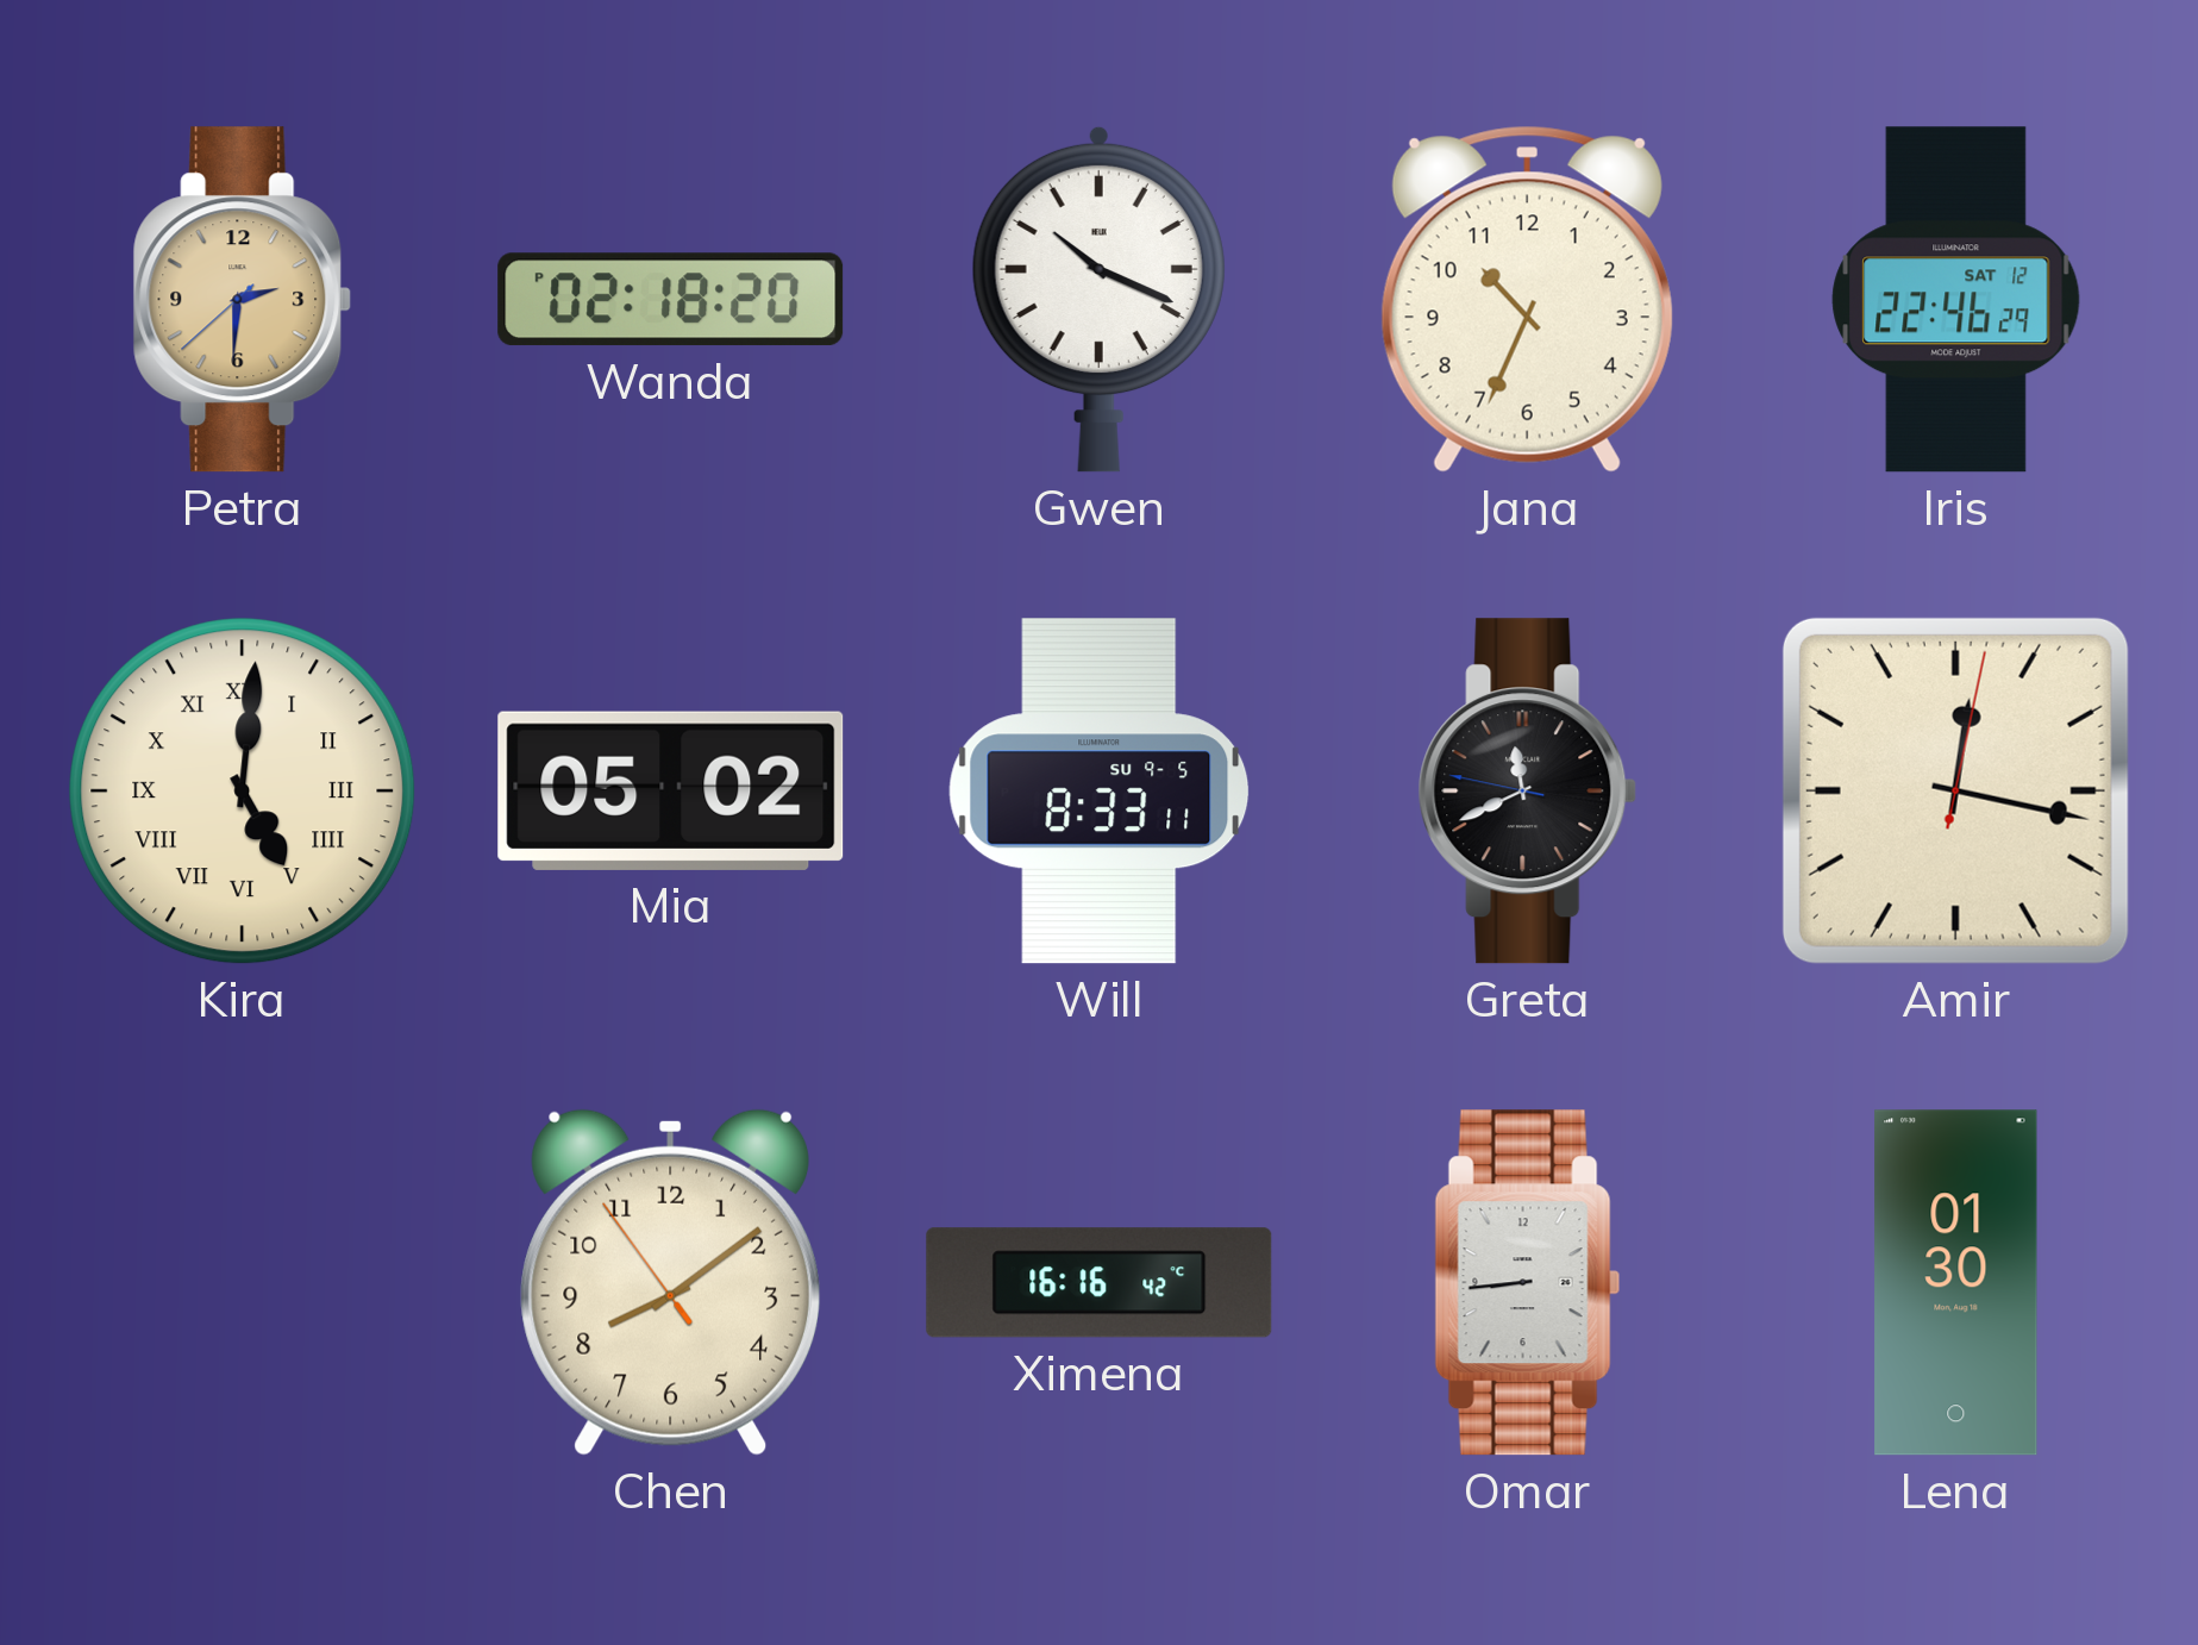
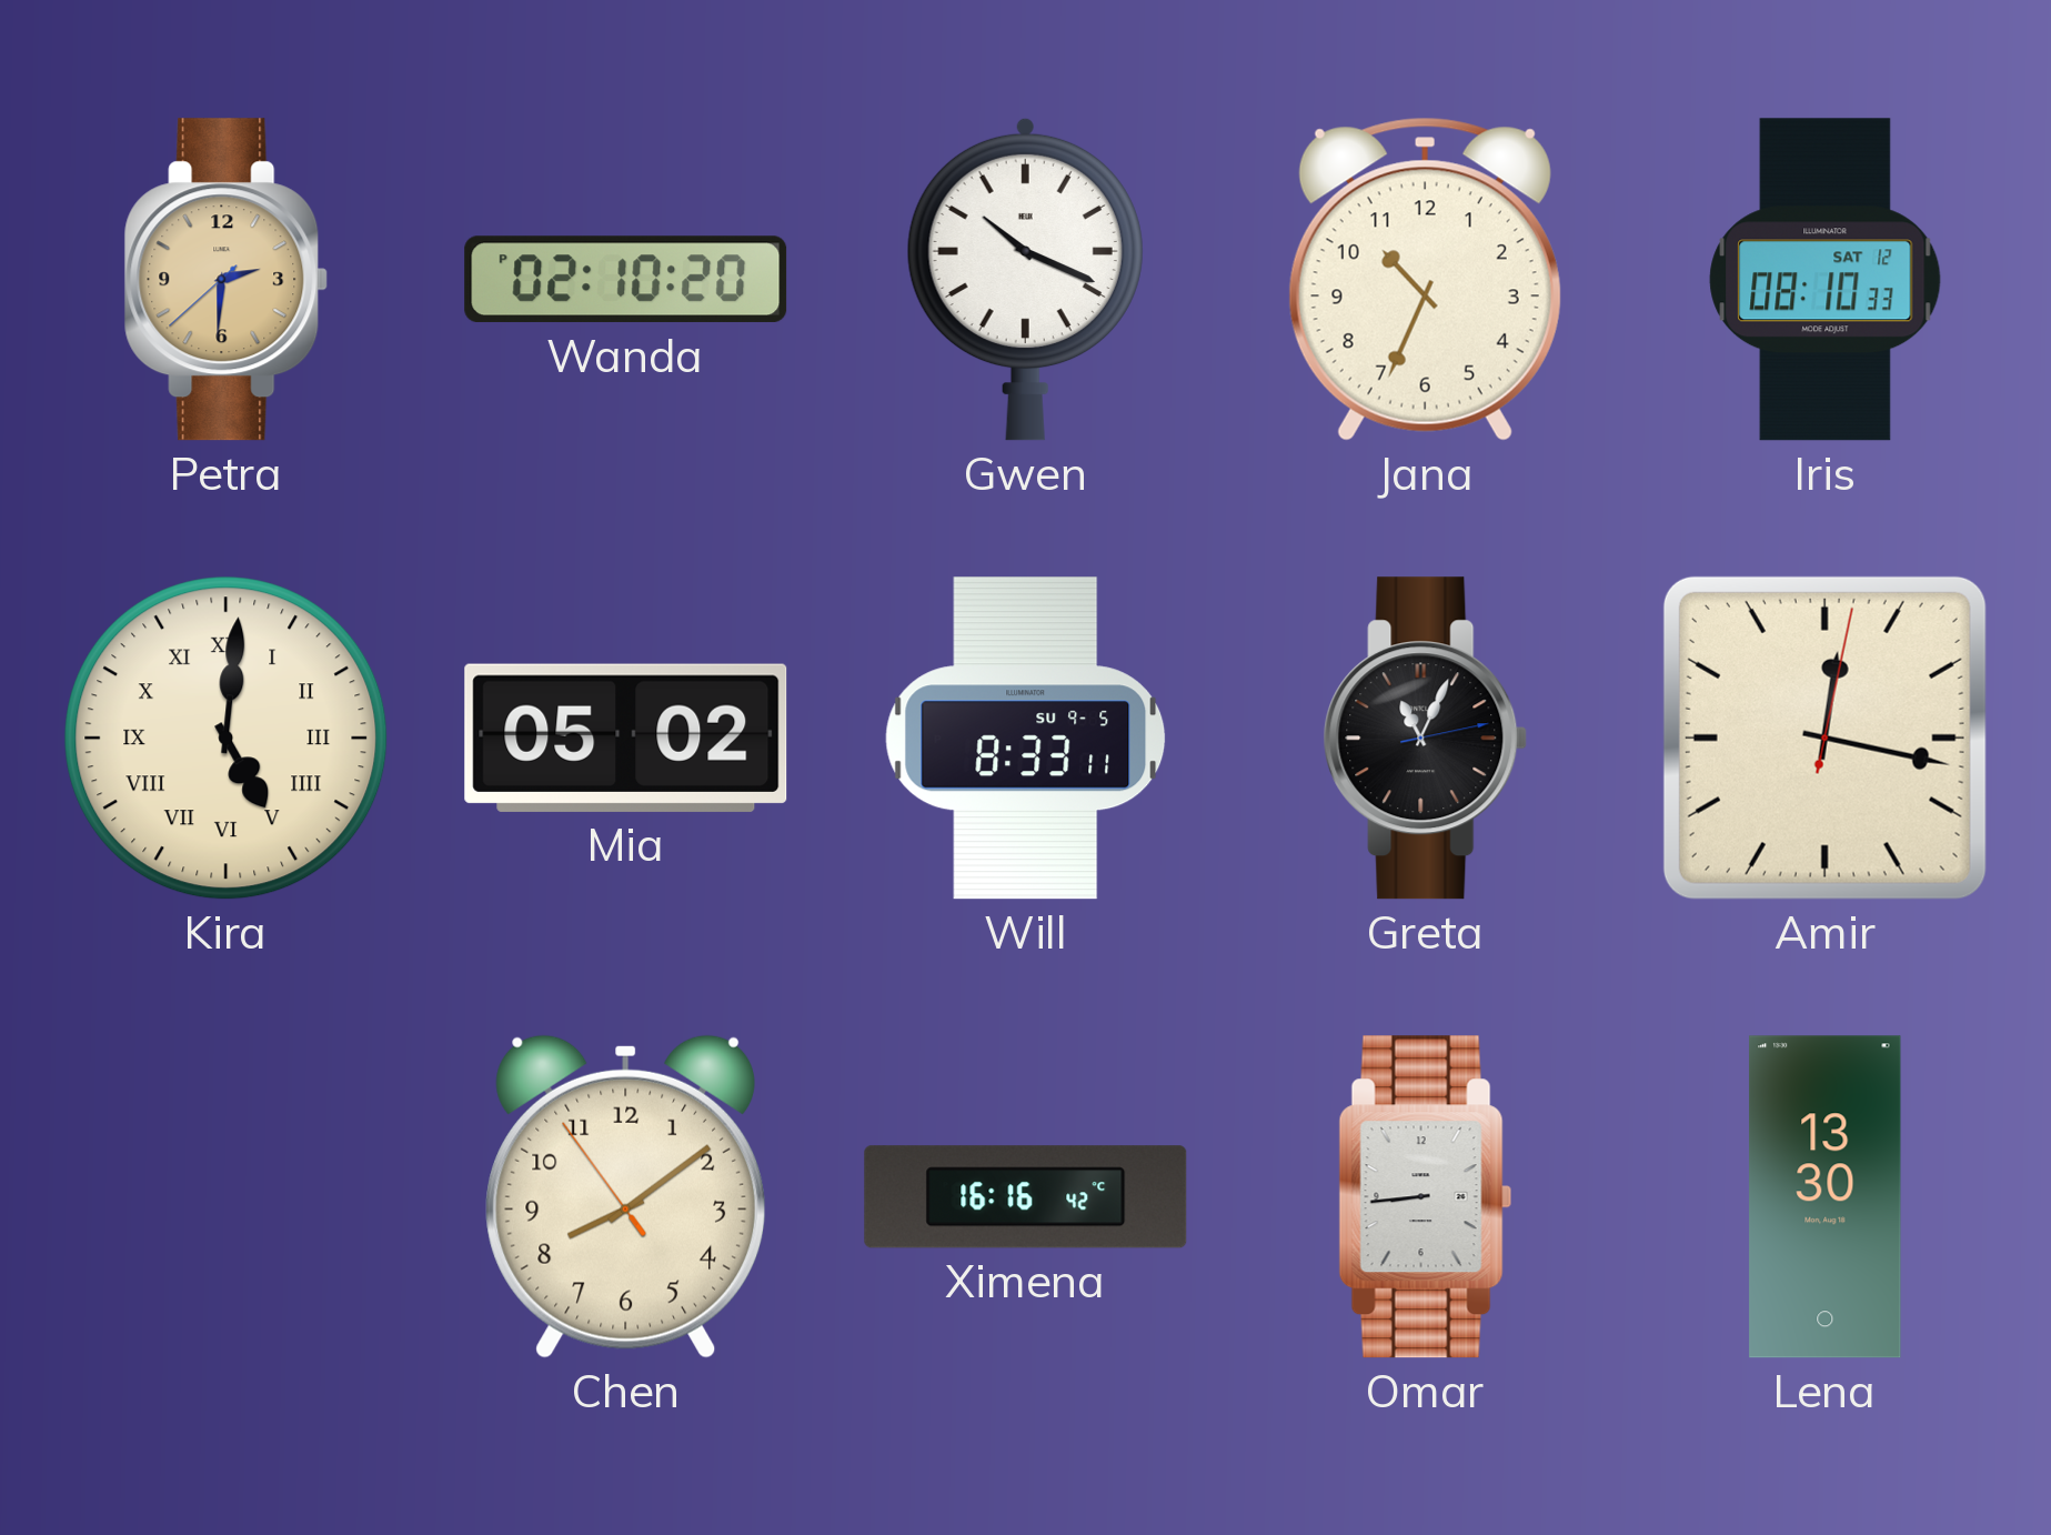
Wanda: 02:18 -> 02:10
Iris: 22:46 -> 08:10
Greta: 11:40 -> 11:04
Lena: 01:30 -> 13:30
